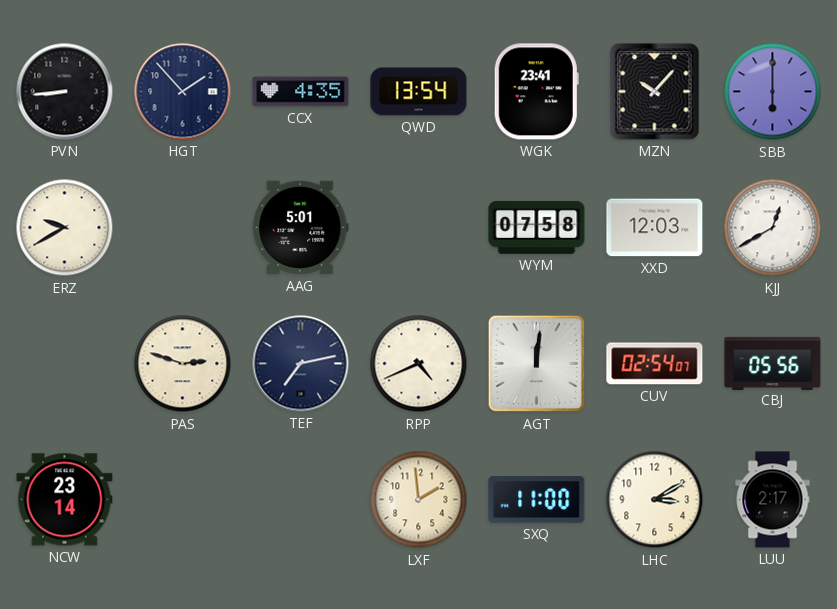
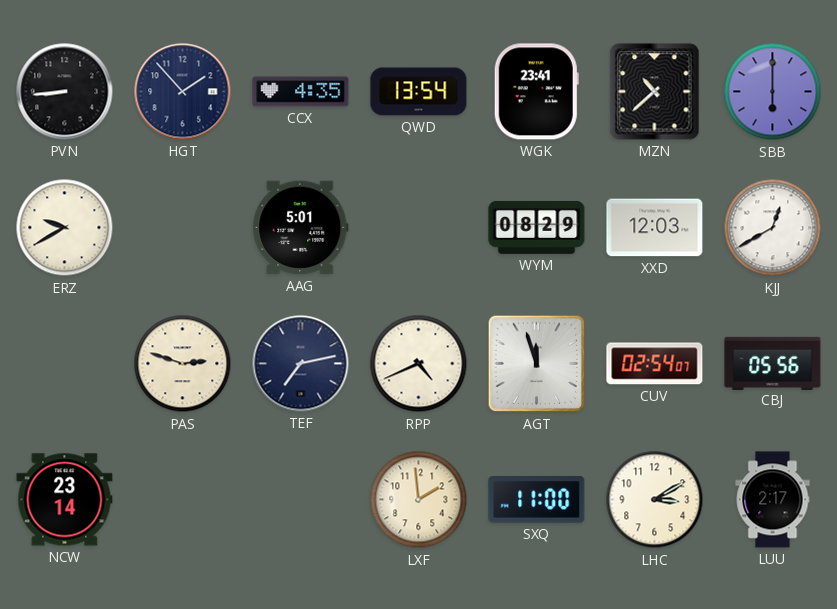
MZN: 10:07 -> 10:38
WYM: 07:58 -> 08:29
AGT: 12:01 -> 11:57
